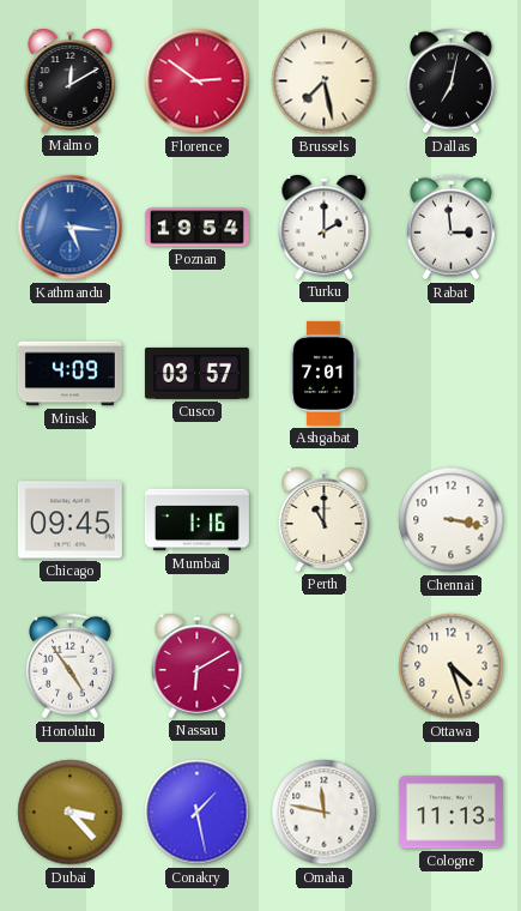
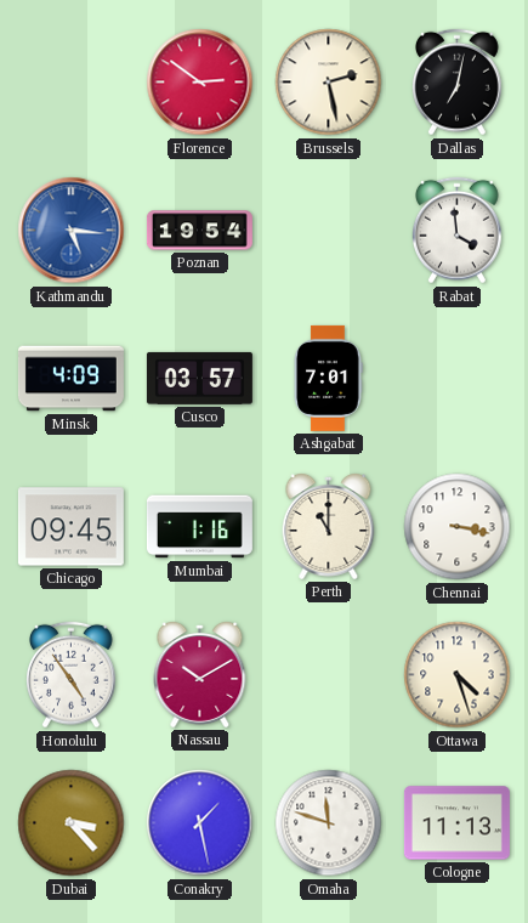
Malmo: 12:10 -> none
Brussels: 7:28 -> 2:28
Turku: 2:00 -> none
Rabat: 2:59 -> 3:59
Nassau: 6:10 -> 10:10
Omaha: 11:47 -> 11:48
